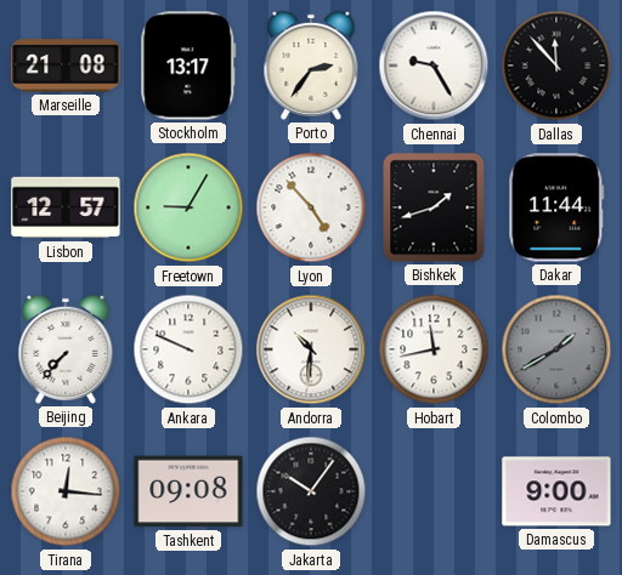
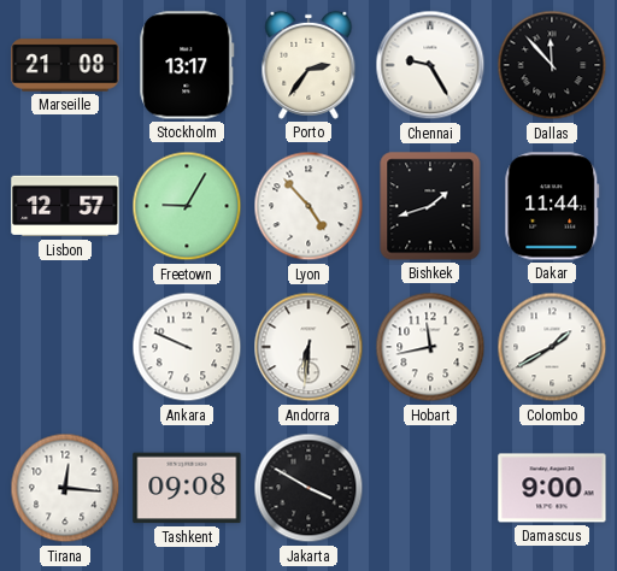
Beijing: 7:37 -> none
Andorra: 10:31 -> 6:31
Colombo dial: grey -> white
Jakarta: 10:06 -> 3:50
